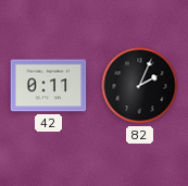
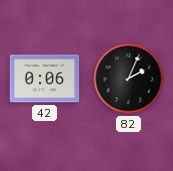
42: 0:11 -> 0:06
